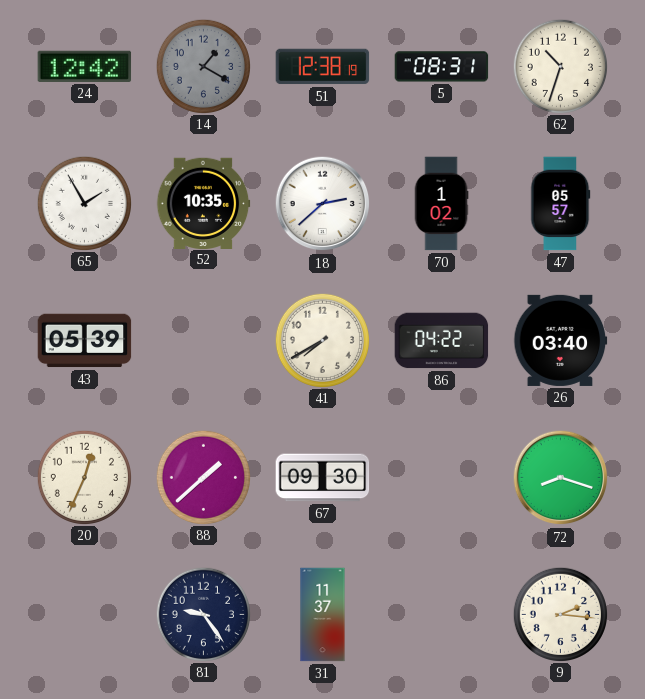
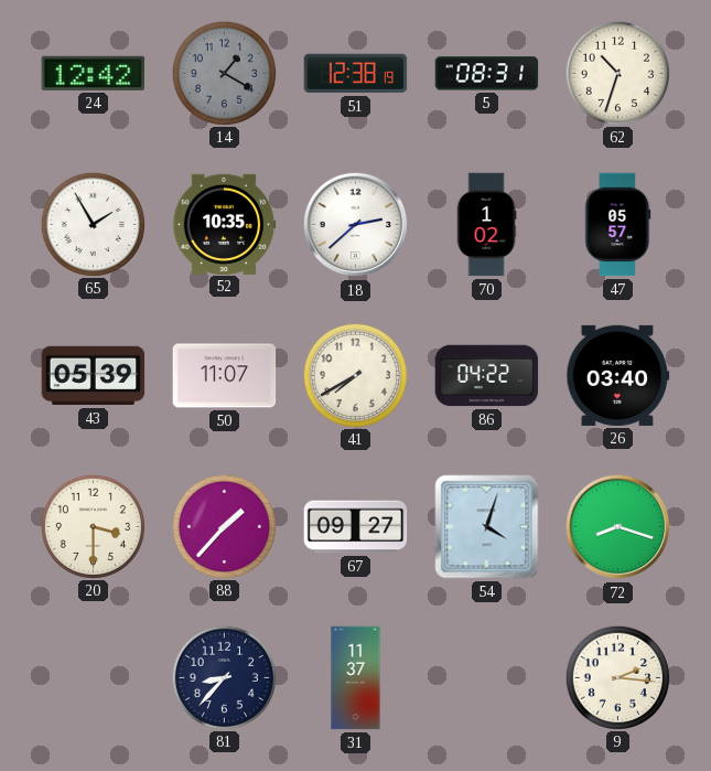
50: none -> 11:07
20: 12:34 -> 3:30
88: 1:38 -> 1:37
67: 09:30 -> 09:27
54: none -> 4:03
81: 9:24 -> 8:37
